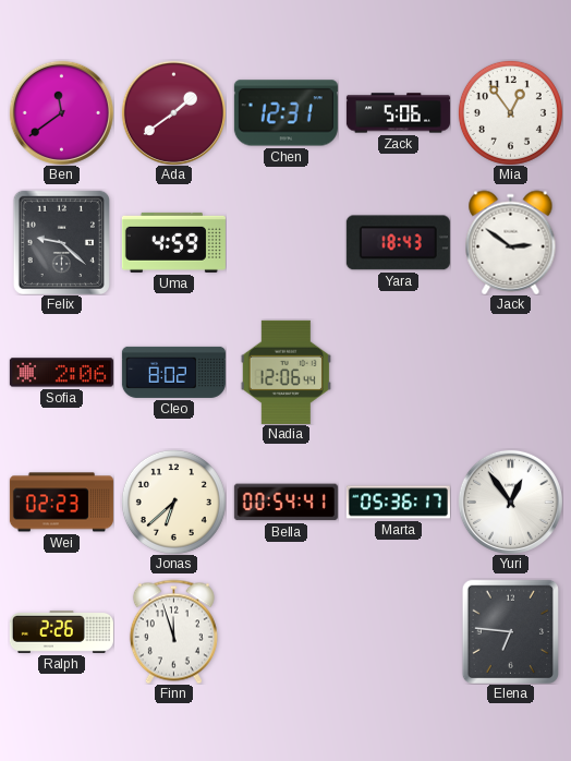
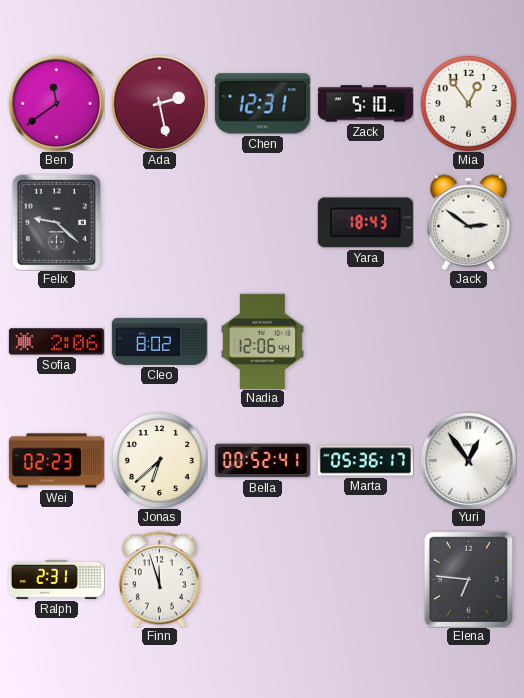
Ada: 1:39 -> 2:28
Zack: 5:06 -> 5:10
Uma: 4:59 -> none
Bella: 00:54 -> 00:52
Ralph: 2:26 -> 2:31
